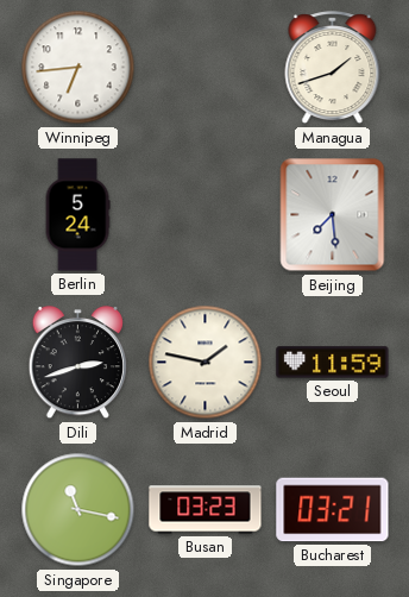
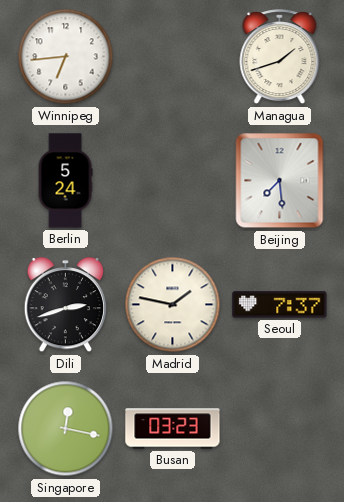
Seoul: 11:59 -> 7:37
Singapore: 11:17 -> 12:17
Bucharest: 03:21 -> none
